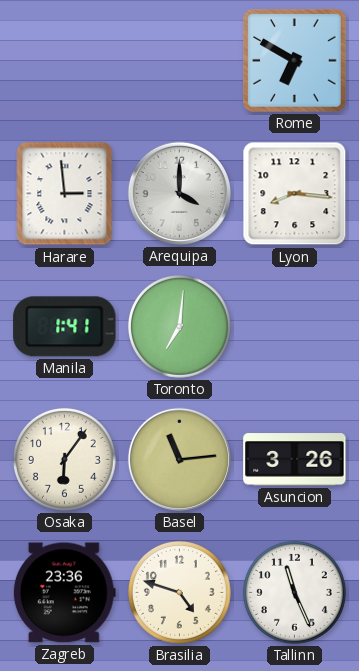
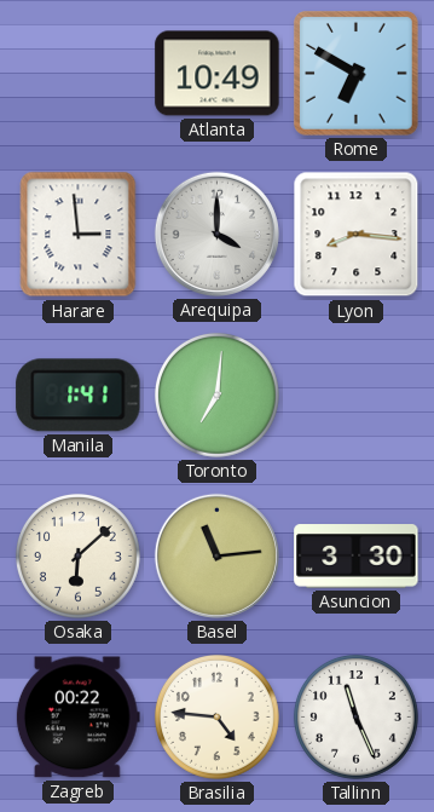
Atlanta: none -> 10:49
Osaka: 6:06 -> 6:08
Asuncion: 3:26 -> 3:30
Zagreb: 23:36 -> 00:22
Brasilia: 4:48 -> 4:46
